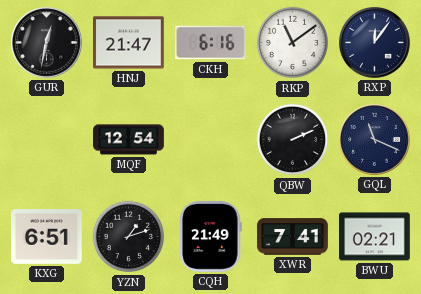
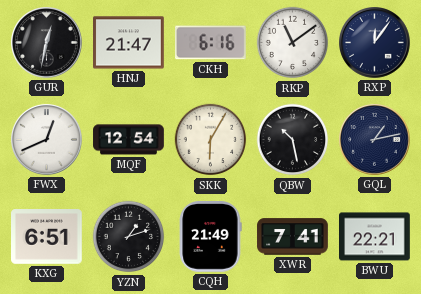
FWX: none -> 12:41
SKK: none -> 6:05
QBW: 2:11 -> 10:28
GQL: 11:19 -> 1:13
BWU: 02:21 -> 22:21
